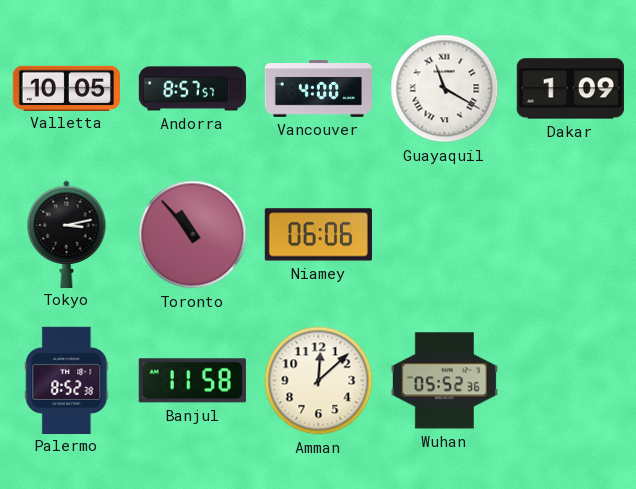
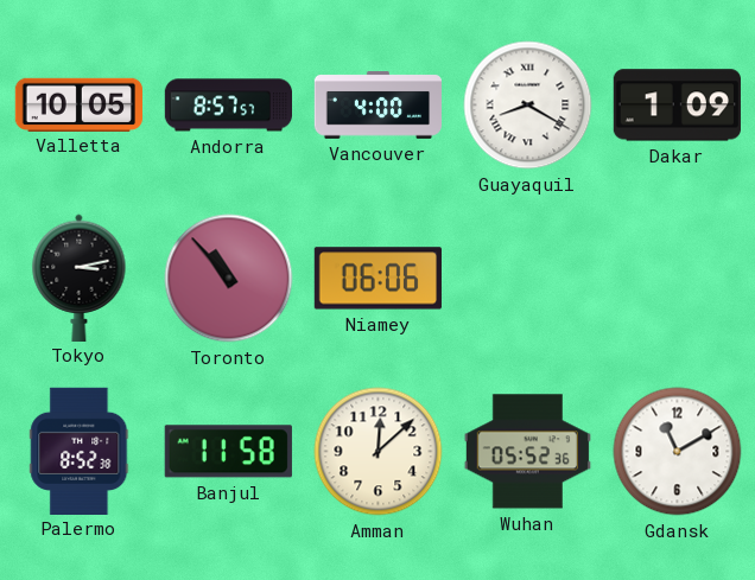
Guayaquil: 11:20 -> 8:20
Gdansk: none -> 11:10
